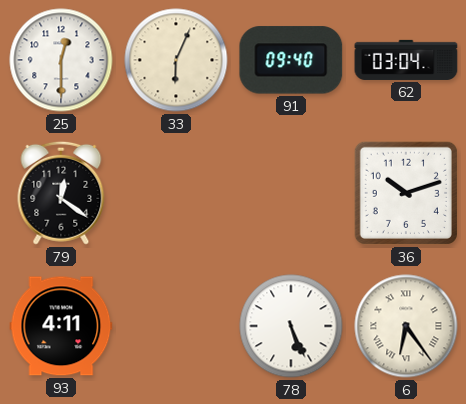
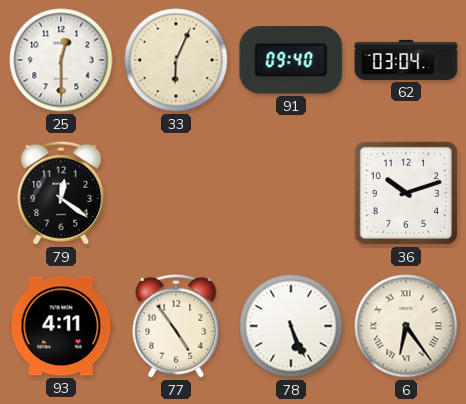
77: none -> 4:54
